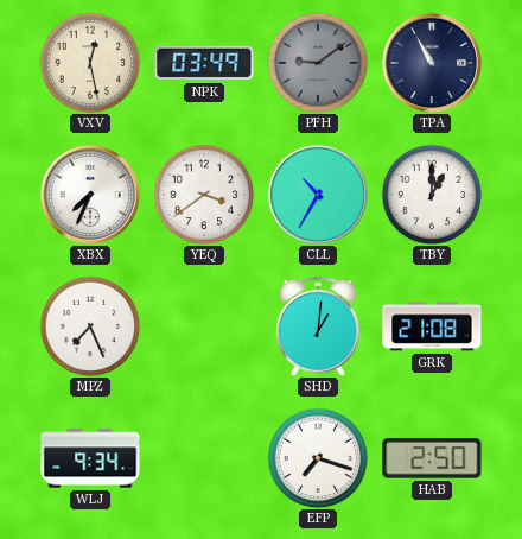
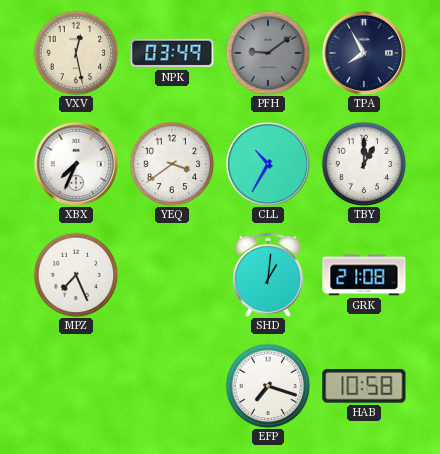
TPA: 10:55 -> 7:55
WLJ: 9:34 -> none
HAB: 2:50 -> 10:58
